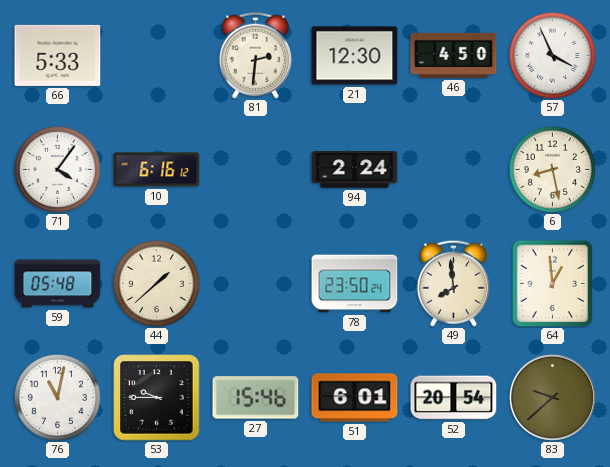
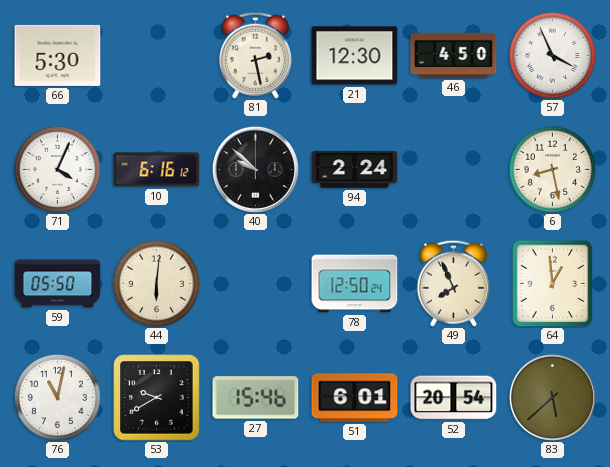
66: 5:33 -> 5:30
81: 2:31 -> 2:28
71: 4:06 -> 4:04
40: none -> 9:52
59: 05:48 -> 05:50
44: 1:38 -> 6:01
78: 23:50 -> 12:50
49: 7:59 -> 7:56
53: 9:45 -> 9:40
83: 9:38 -> 5:38
